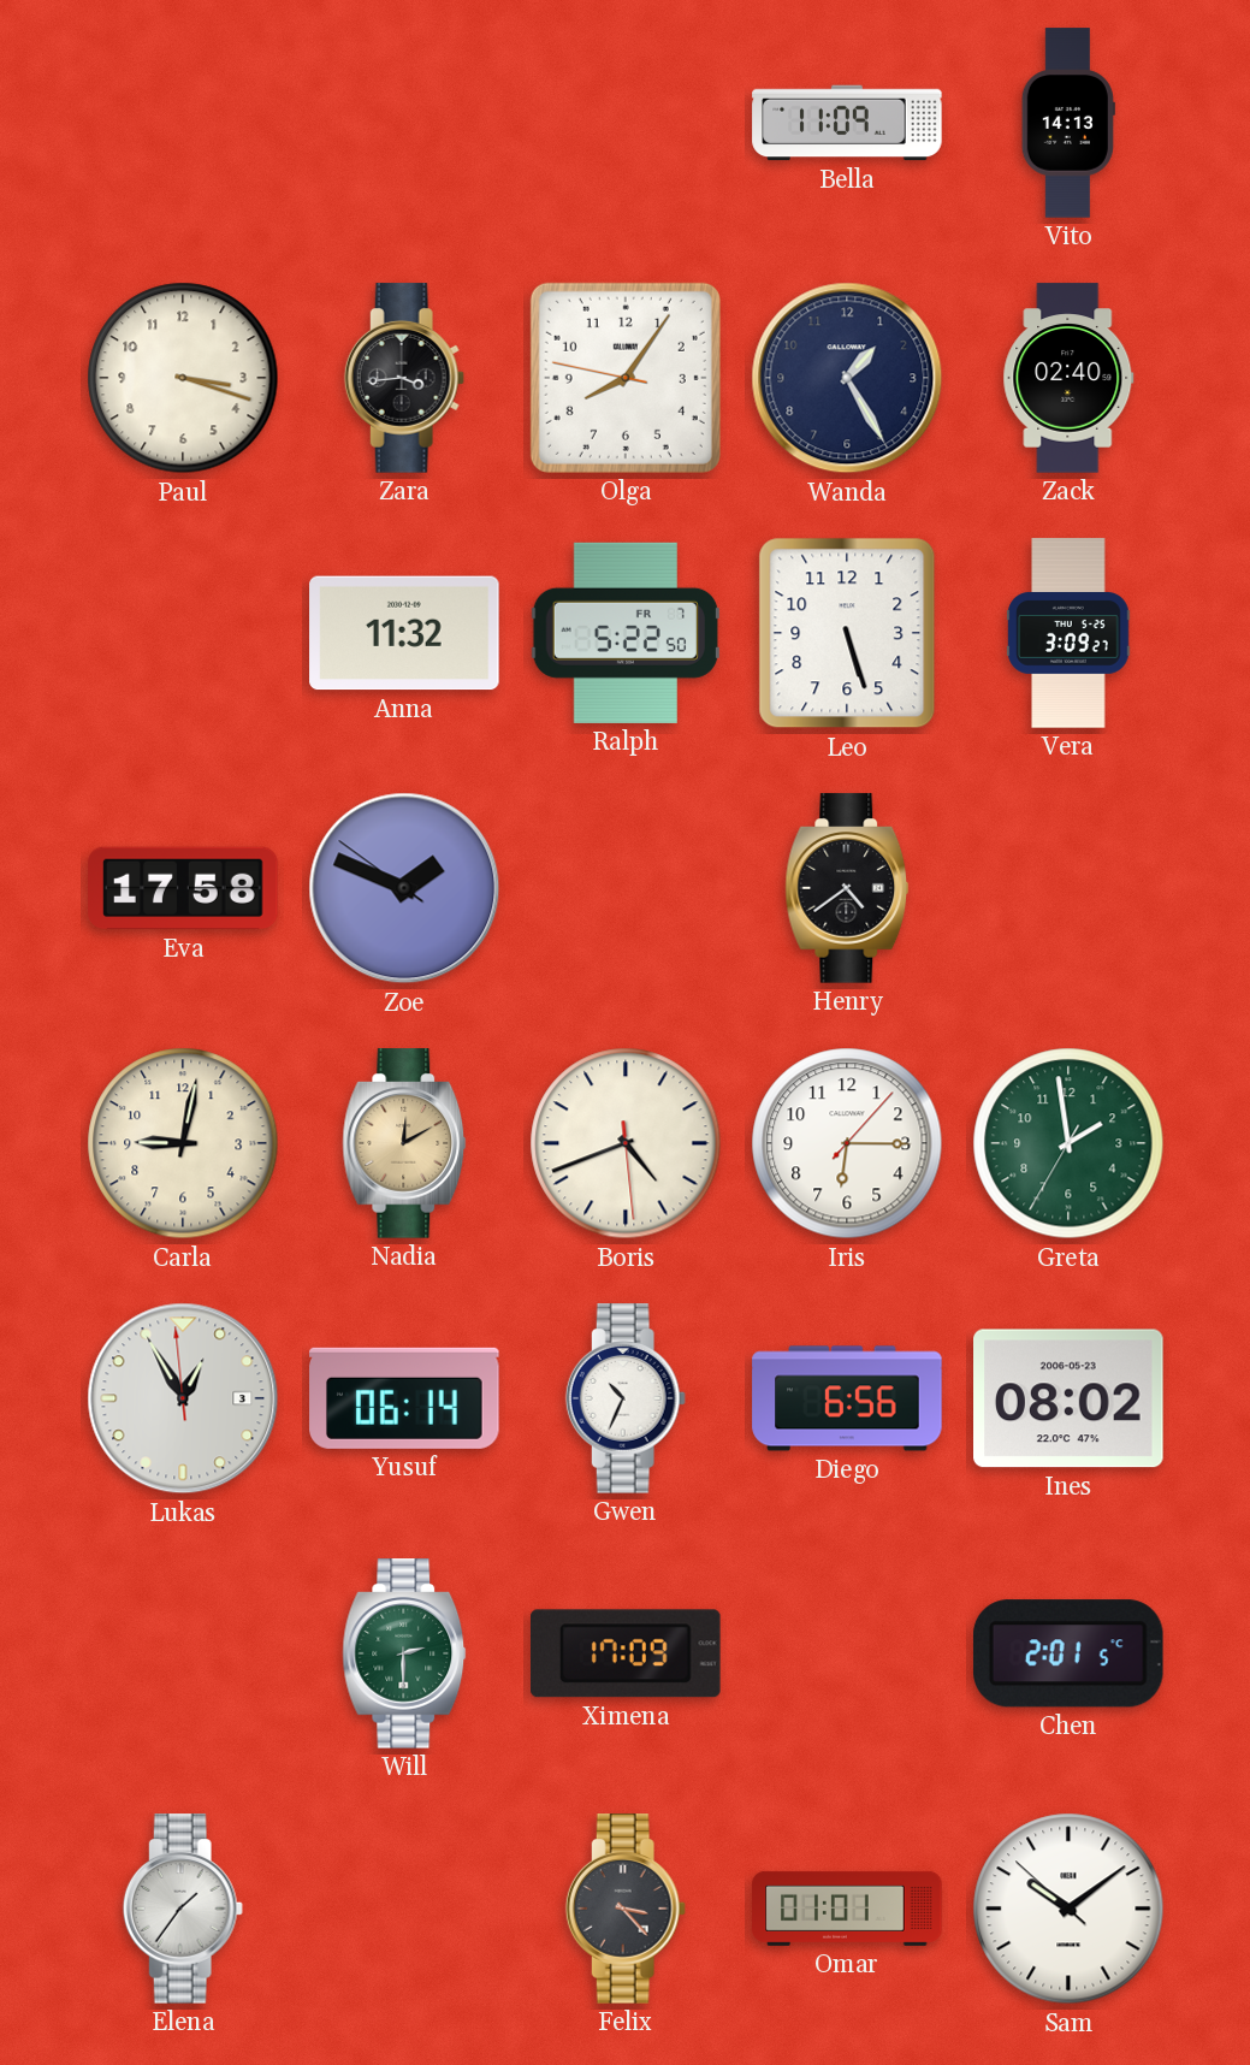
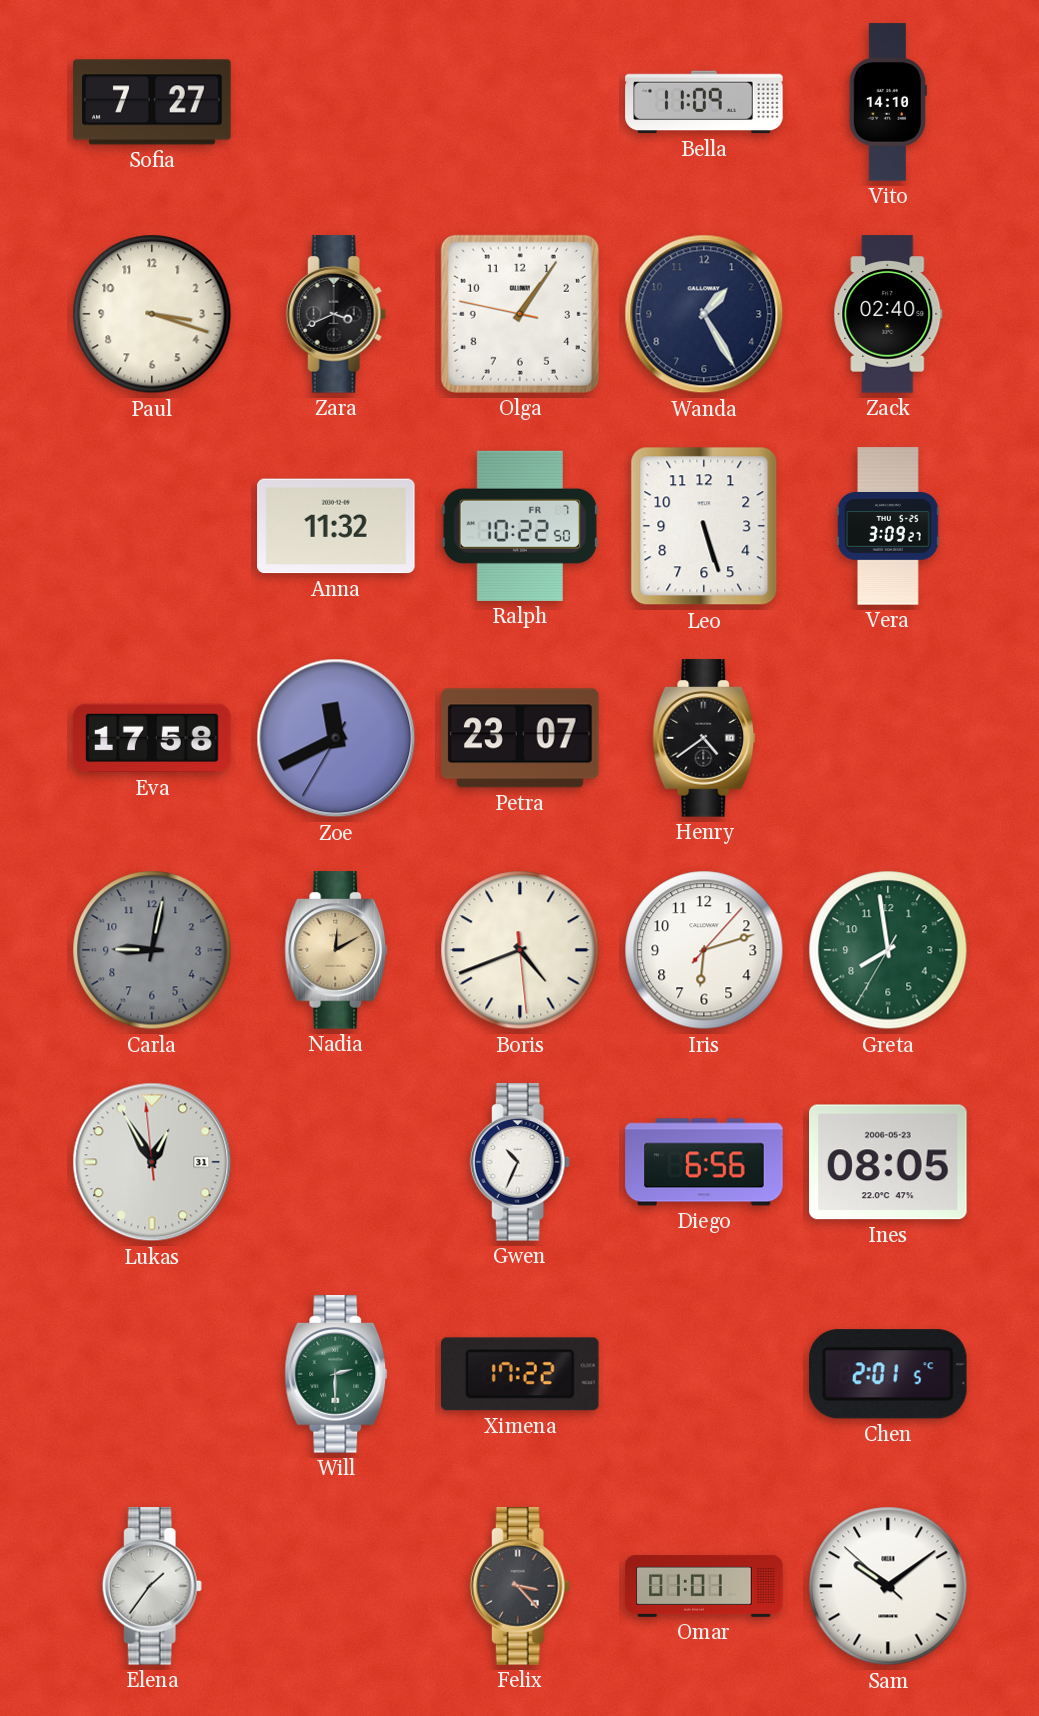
Sofia: none -> 7:27
Vito: 14:13 -> 14:10
Zara: 3:44 -> 3:41
Olga: 8:05 -> 1:05
Ralph: 5:22 -> 10:22
Zoe: 1:48 -> 11:40
Petra: none -> 23:07
Carla dial: cream -> grey
Iris: 6:15 -> 6:12
Greta: 1:58 -> 7:58
Lukas date: 3 -> 31
Yusuf: 06:14 -> none
Ines: 08:02 -> 08:05
Ximena: 17:09 -> 17:22
